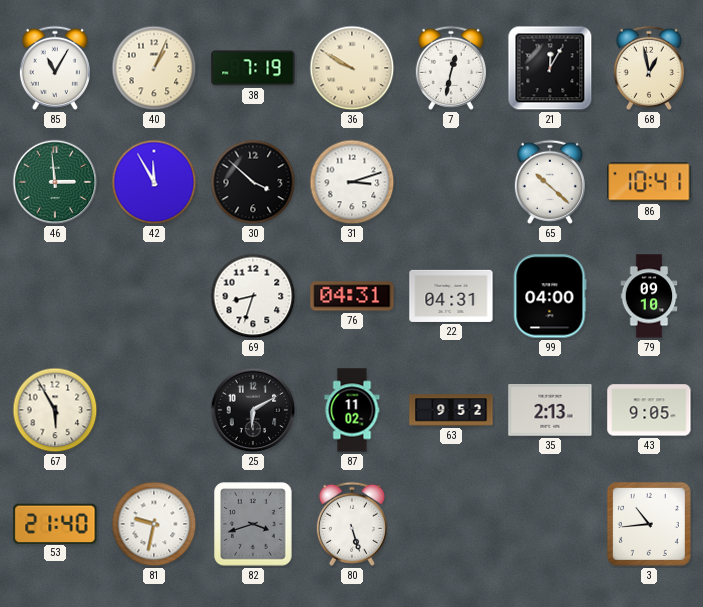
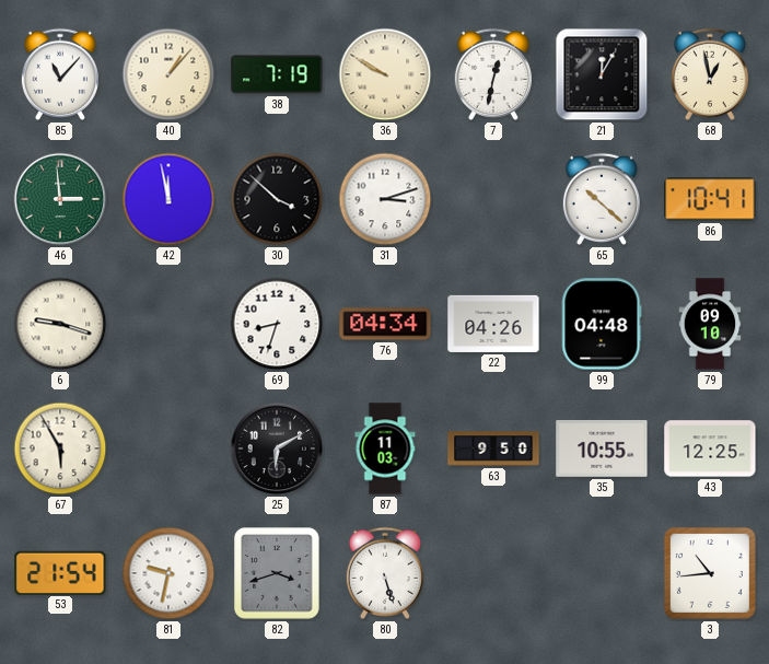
85: 11:05 -> 11:07
40: 1:04 -> 1:07
42: 11:55 -> 11:58
6: none -> 9:18
76: 04:31 -> 04:34
22: 04:31 -> 04:26
99: 04:00 -> 04:48
87: 11:02 -> 11:03
63: 9:52 -> 9:50
35: 2:13 -> 10:55
43: 9:05 -> 12:25
53: 21:40 -> 21:54
